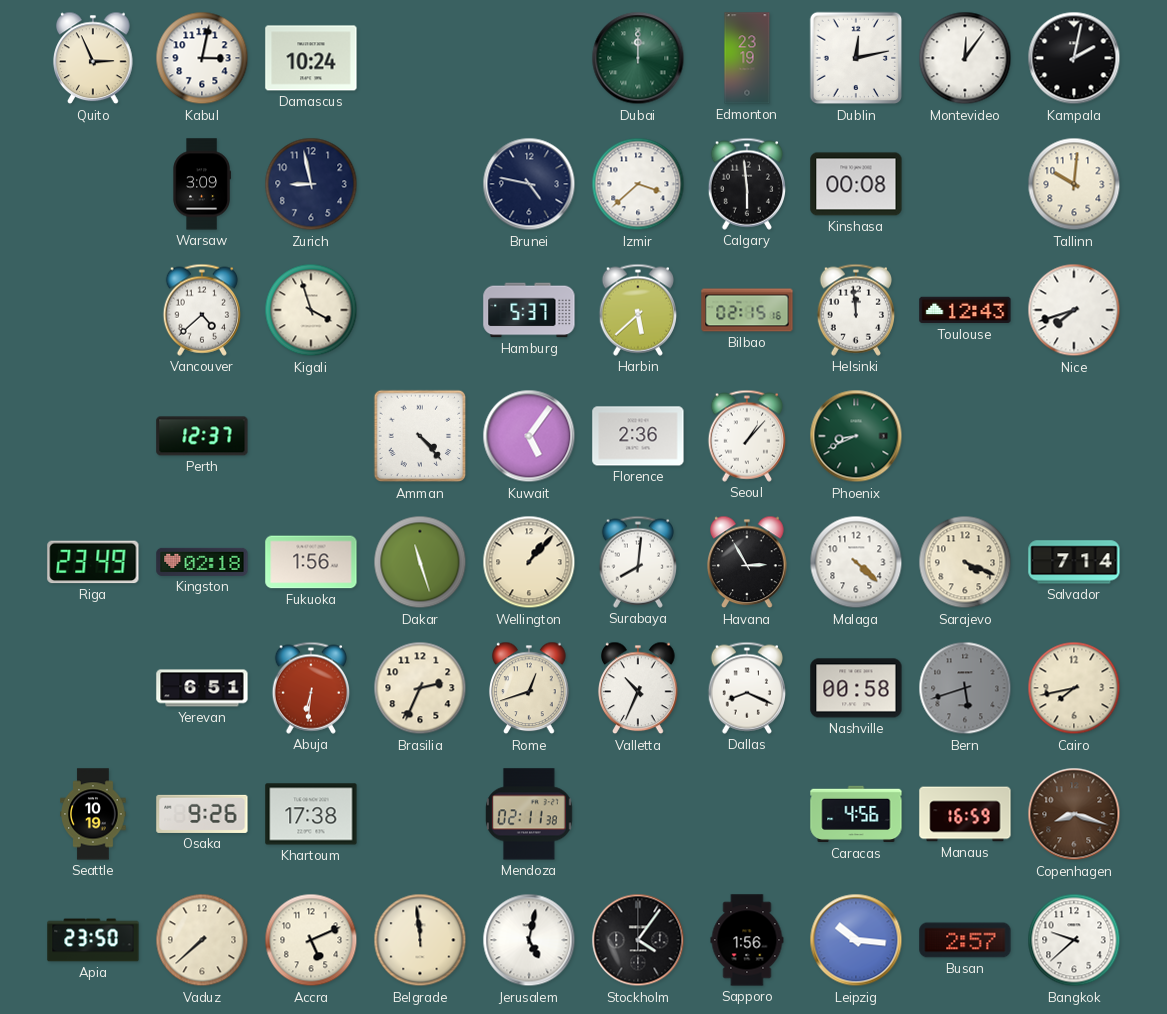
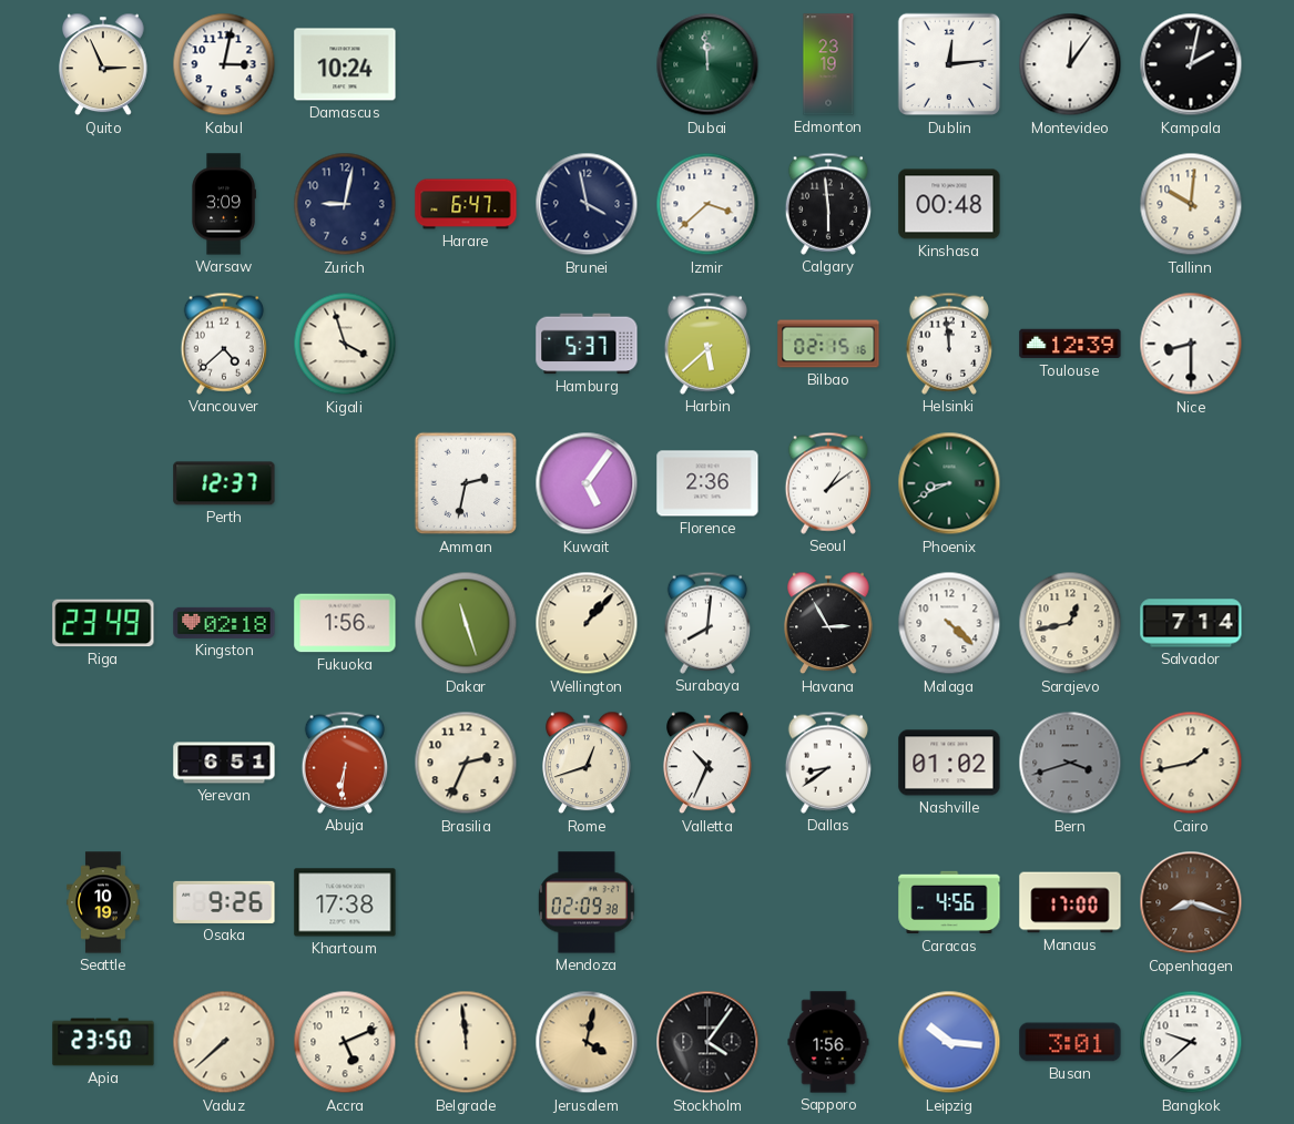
Dubai: 12:00 -> 11:59
Dublin: 12:13 -> 12:14
Zurich: 8:58 -> 9:02
Harare: none -> 6:47
Brunei: 4:47 -> 3:58
Kinshasa: 00:08 -> 00:48
Toulouse: 12:43 -> 12:39
Nice: 7:42 -> 8:30
Amman: 4:23 -> 2:32
Seoul: 1:07 -> 1:09
Sarajevo: 4:19 -> 12:43
Dallas: 8:19 -> 8:39
Nashville: 00:58 -> 01:02
Bern: 5:42 -> 3:42
Cairo: 7:43 -> 1:43
Mendoza: 02:11 -> 02:09
Manaus: 16:59 -> 17:00
Jerusalem: 5:02 -> 4:02
Jerusalem dial: white -> champagne
Busan: 2:57 -> 3:01
